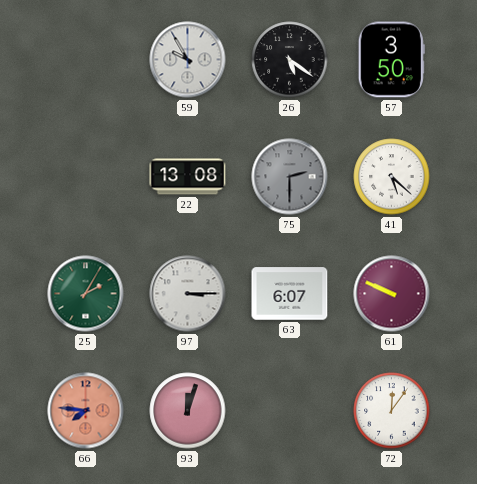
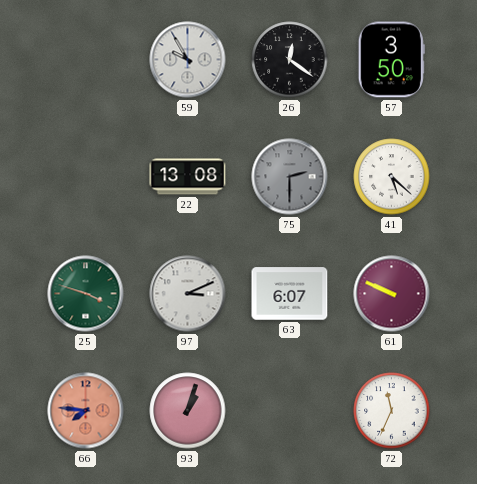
26: 5:21 -> 12:21
25: 2:05 -> 3:48
97: 3:15 -> 3:11
93: 12:03 -> 1:03
72: 12:06 -> 11:34
